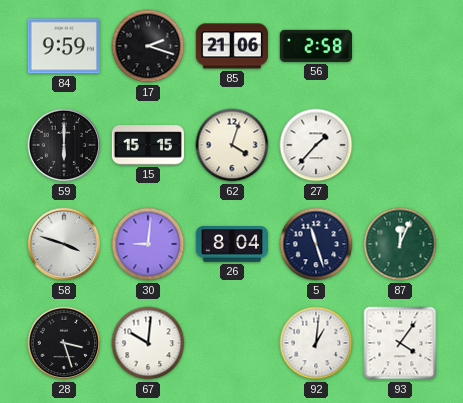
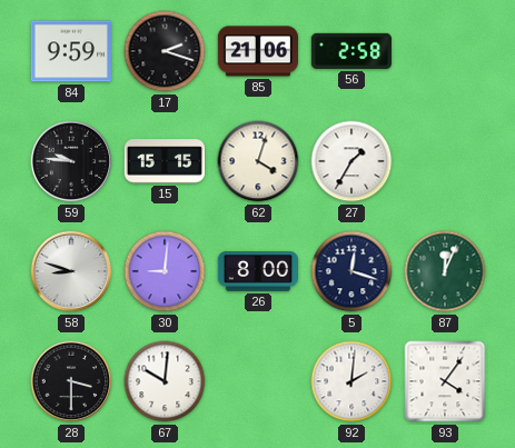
59: 6:00 -> 9:46
27: 1:37 -> 1:35
58: 3:48 -> 8:48
26: 8:04 -> 8:00
5: 11:27 -> 12:18
28: 3:27 -> 3:30
92: 1:01 -> 2:01
